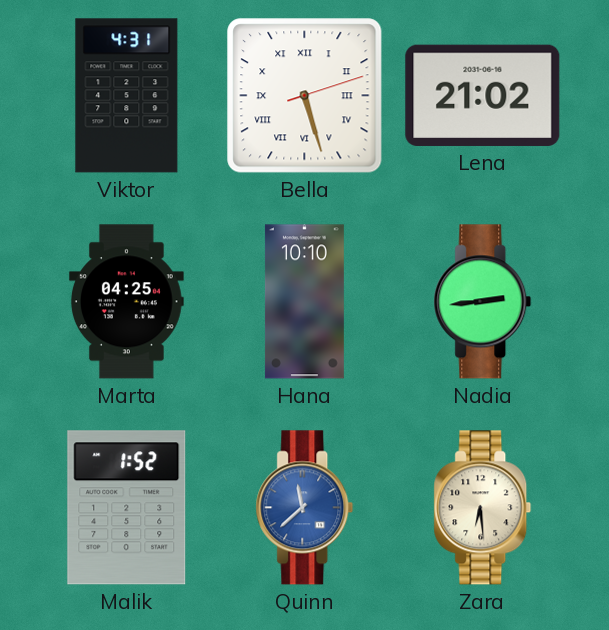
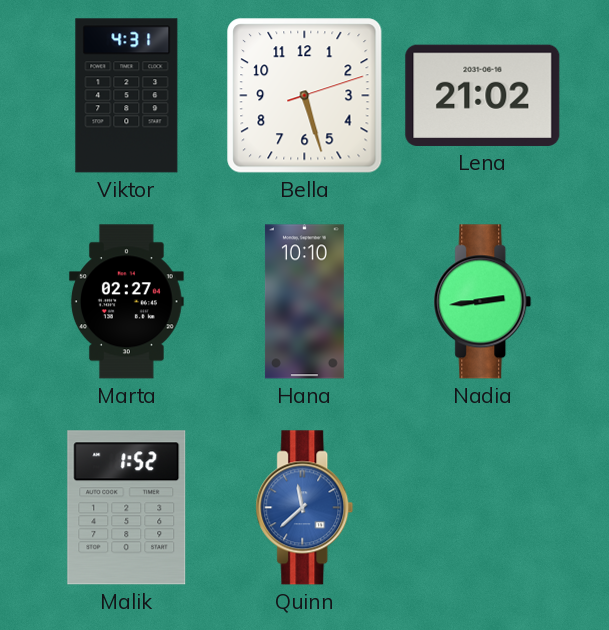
Bella numerals: Roman -> Arabic
Marta: 04:25 -> 02:27
Zara: 6:29 -> none
